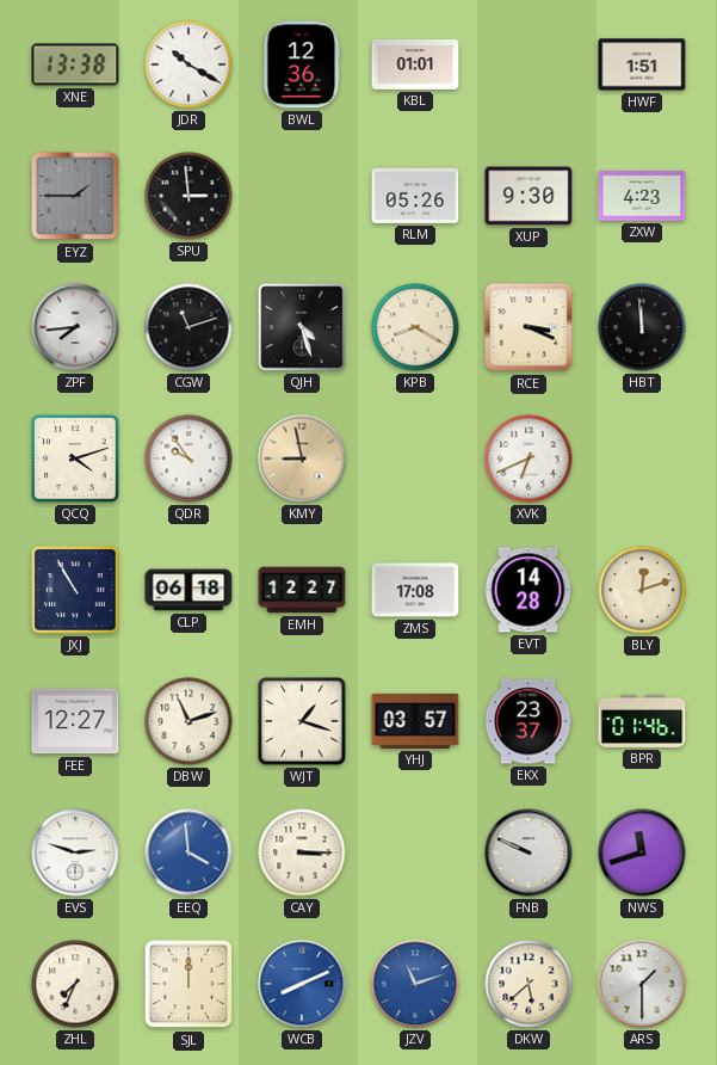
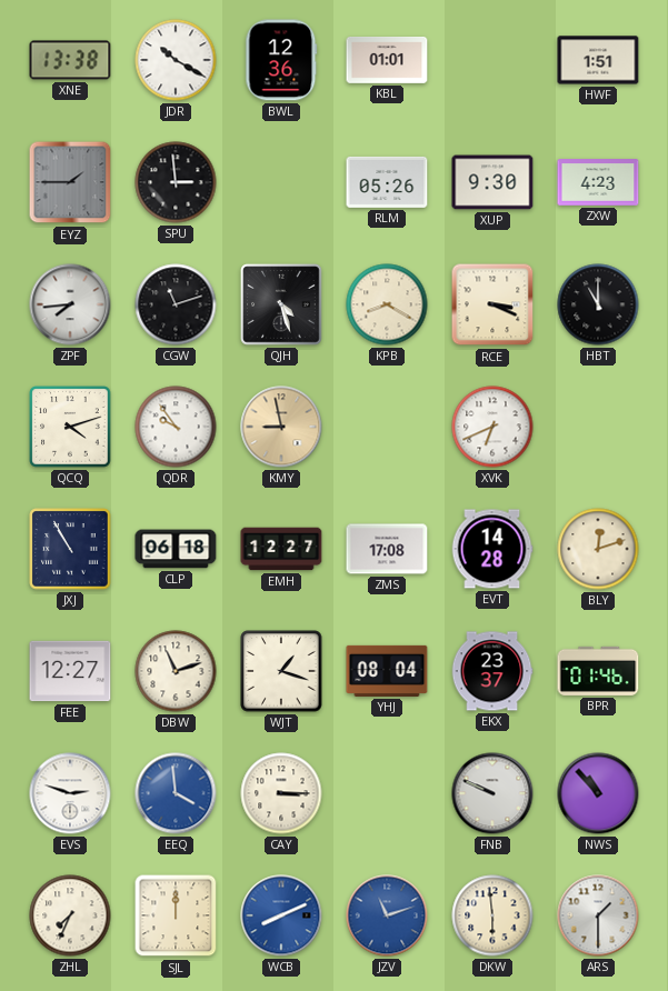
HBT: 11:59 -> 11:00
YHJ: 03:57 -> 08:04
NWS: 11:42 -> 10:53
DKW: 5:38 -> 5:59
